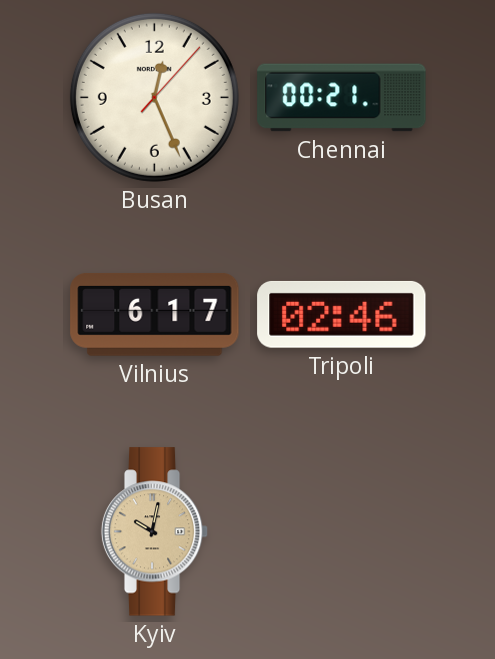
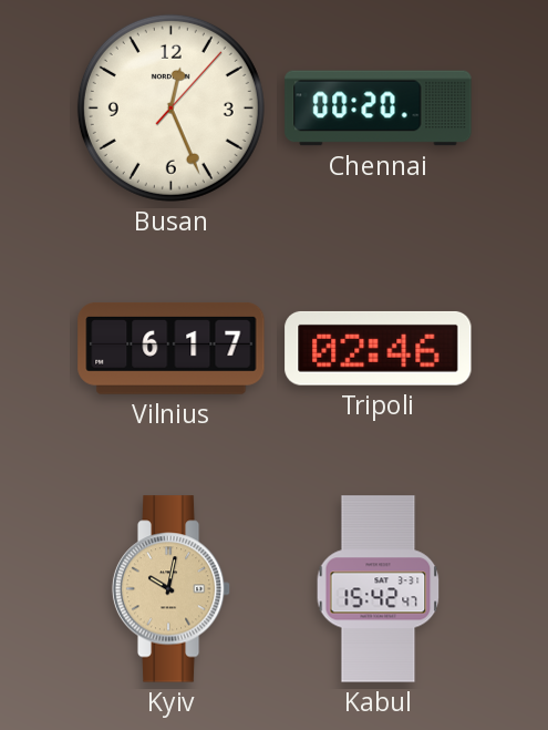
Chennai: 00:21 -> 00:20
Kabul: none -> 15:42
